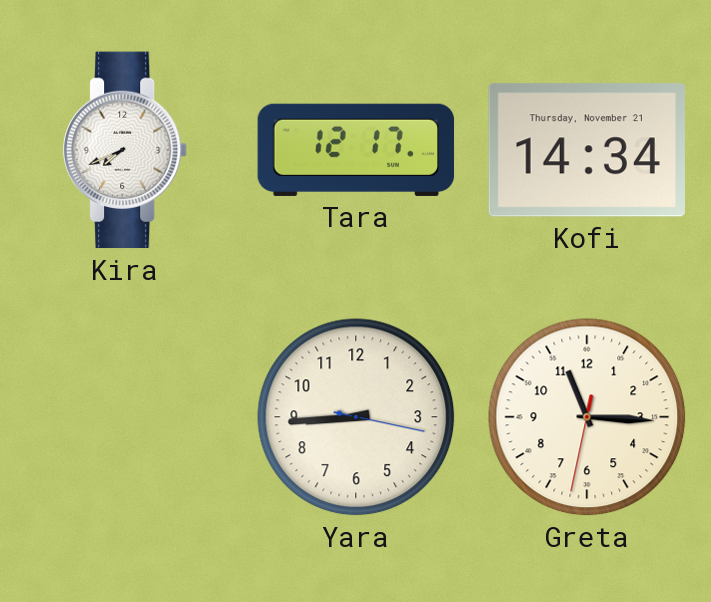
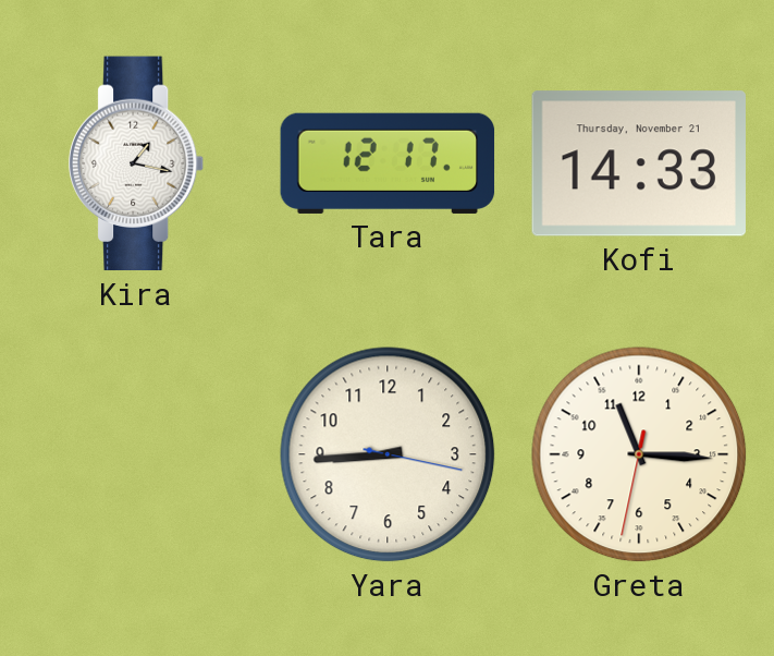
Kira: 7:41 -> 1:17
Kofi: 14:34 -> 14:33
